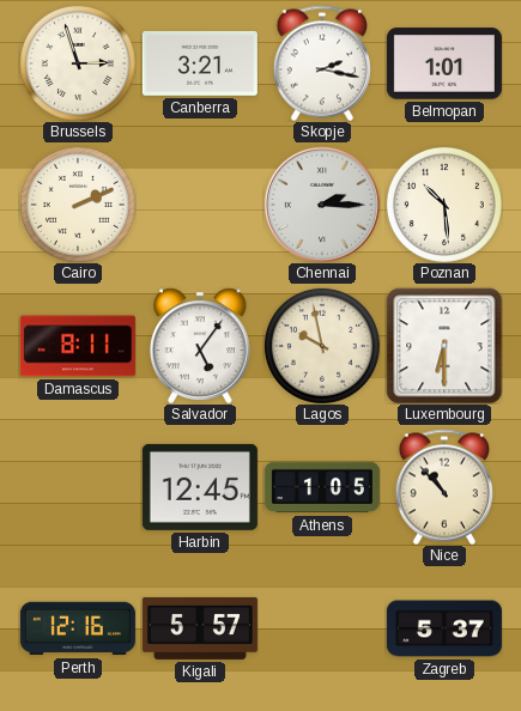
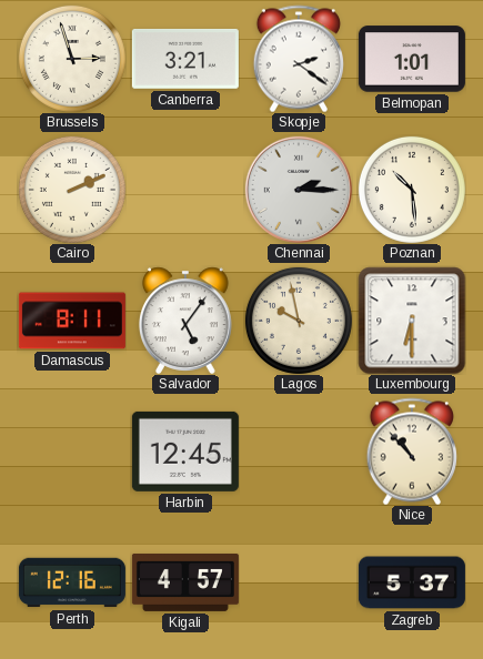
Skopje: 2:17 -> 2:21
Athens: 1:05 -> none
Kigali: 5:57 -> 4:57
